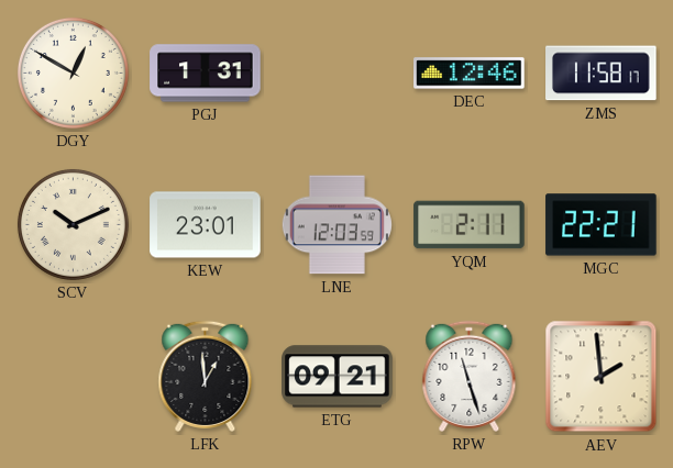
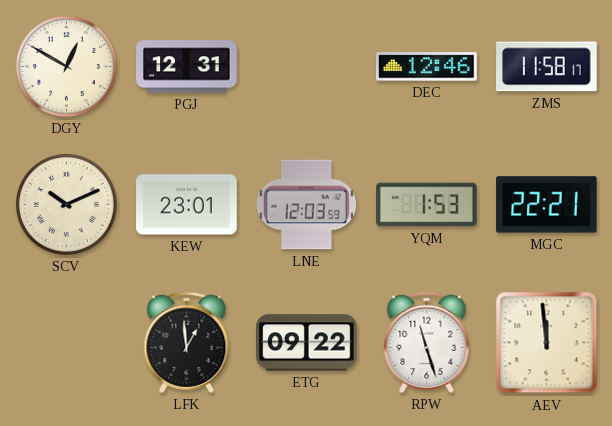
PGJ: 1:31 -> 12:31
YQM: 2:11 -> 1:53
ETG: 09:21 -> 09:22
AEV: 1:59 -> 11:59
